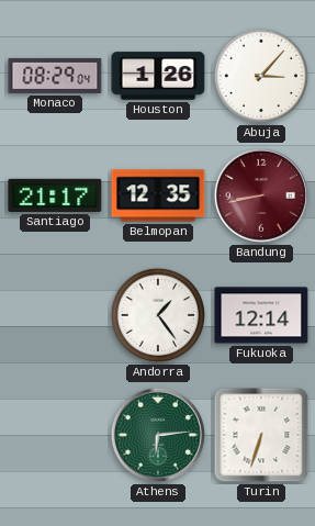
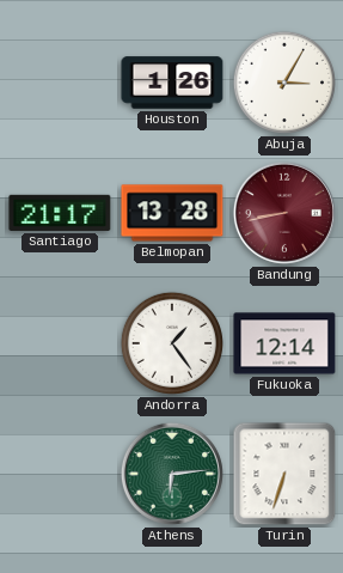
Monaco: 08:29 -> none
Abuja: 3:07 -> 3:05
Belmopan: 12:35 -> 13:28
